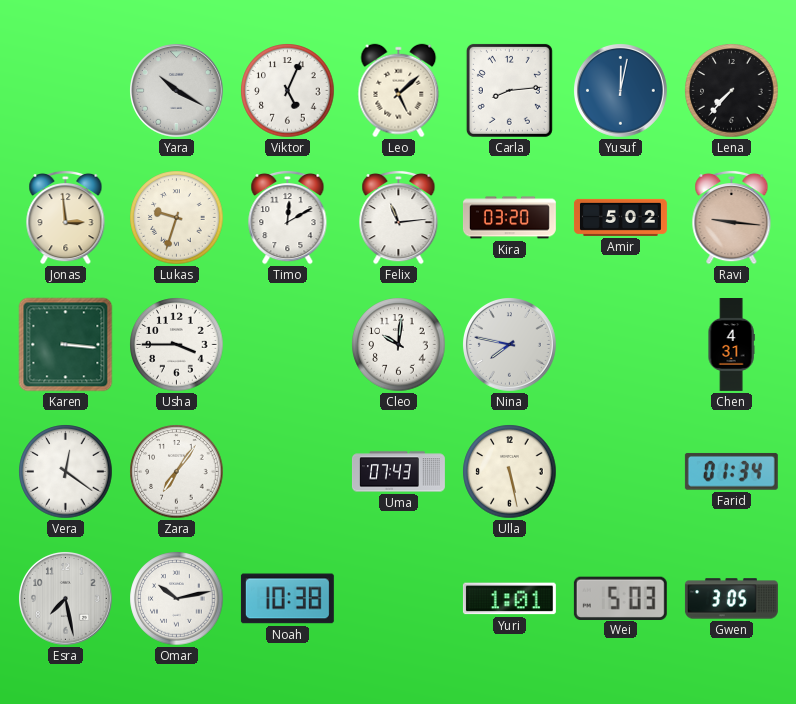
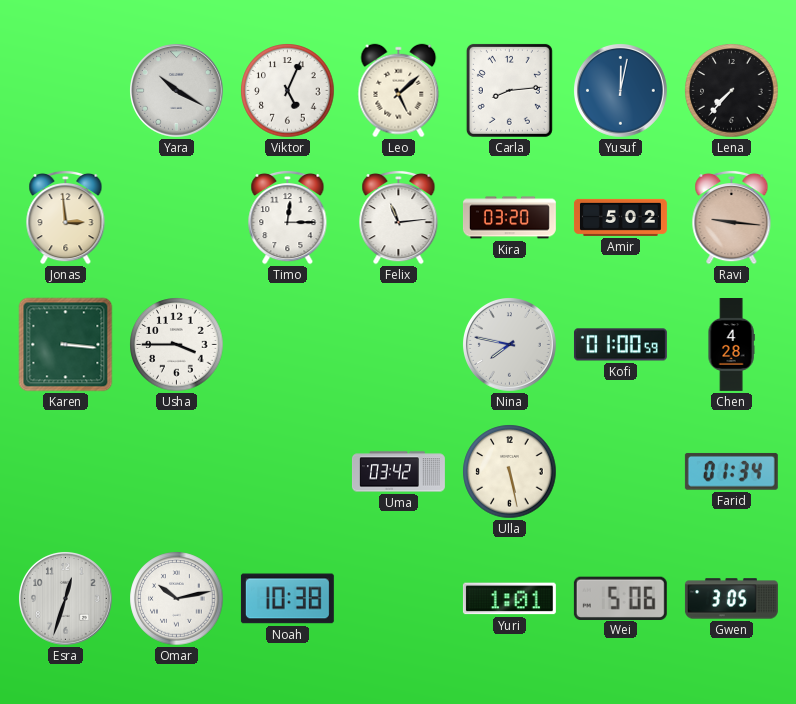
Lukas: 9:33 -> none
Timo: 12:10 -> 12:15
Cleo: 10:01 -> none
Kofi: none -> 01:00
Chen: 4:31 -> 4:28
Vera: 12:21 -> none
Zara: 7:06 -> none
Uma: 07:43 -> 03:42
Esra: 7:28 -> 12:33
Wei: 5:03 -> 5:06
